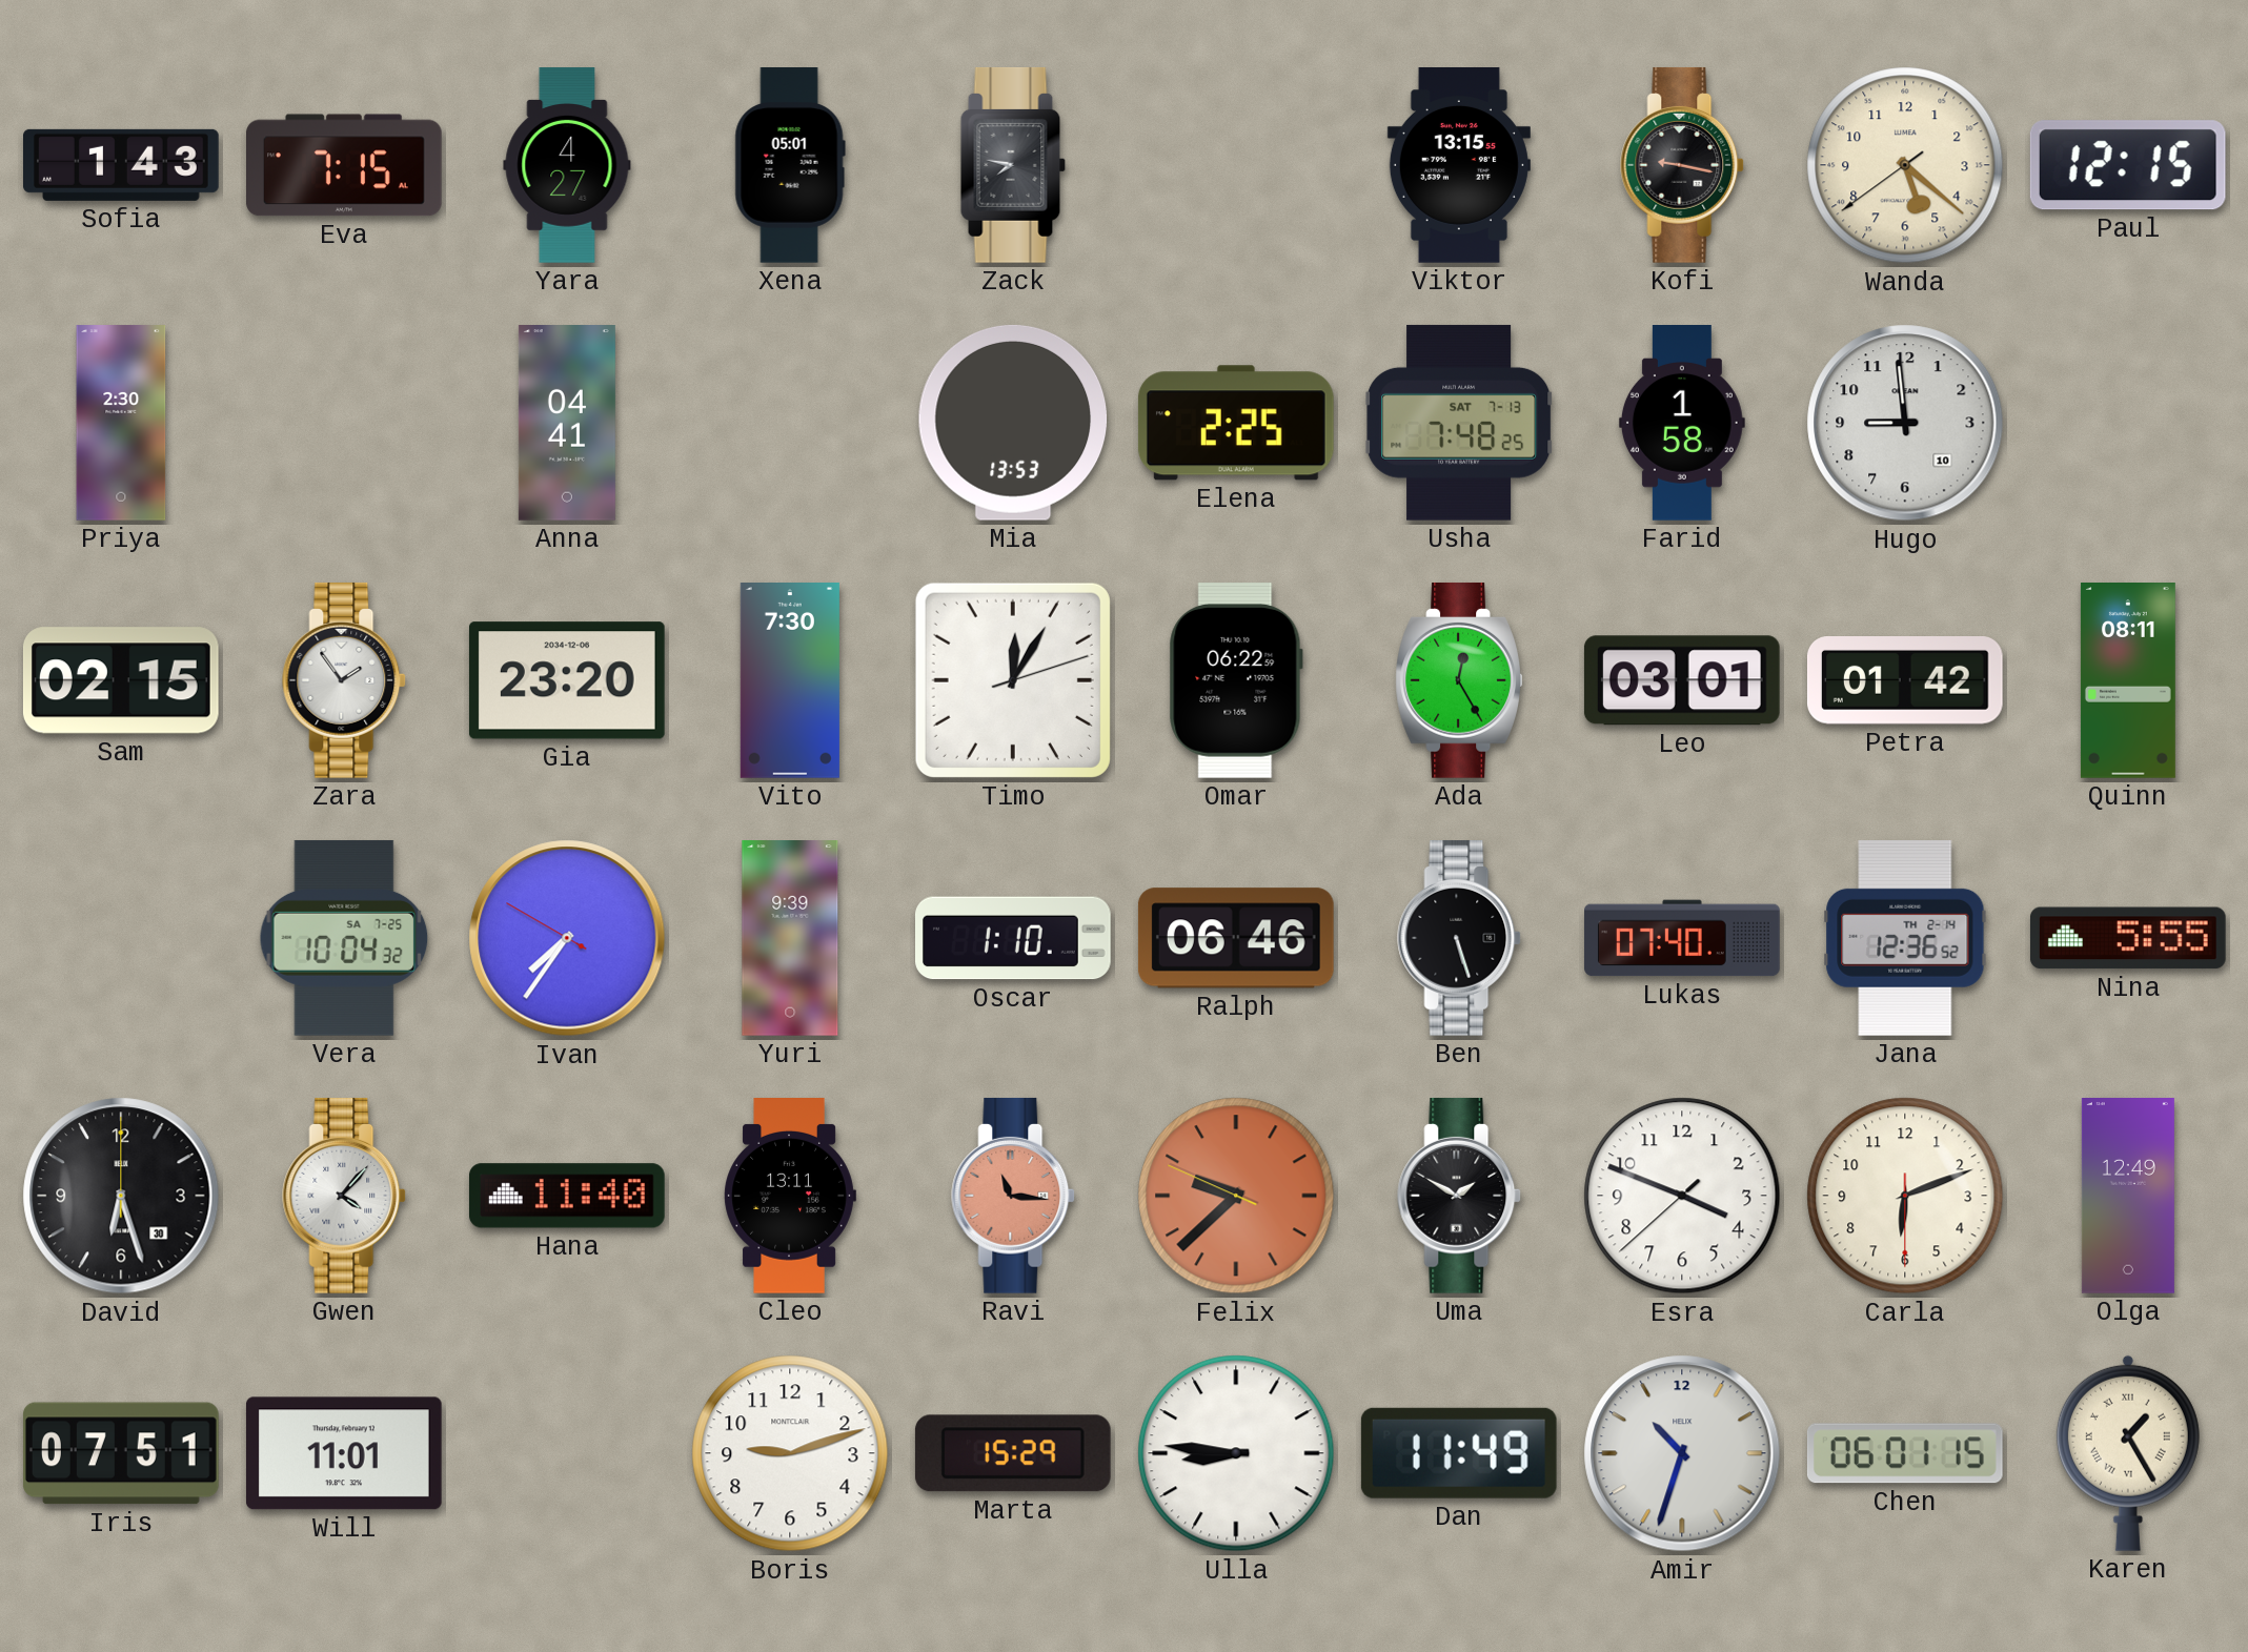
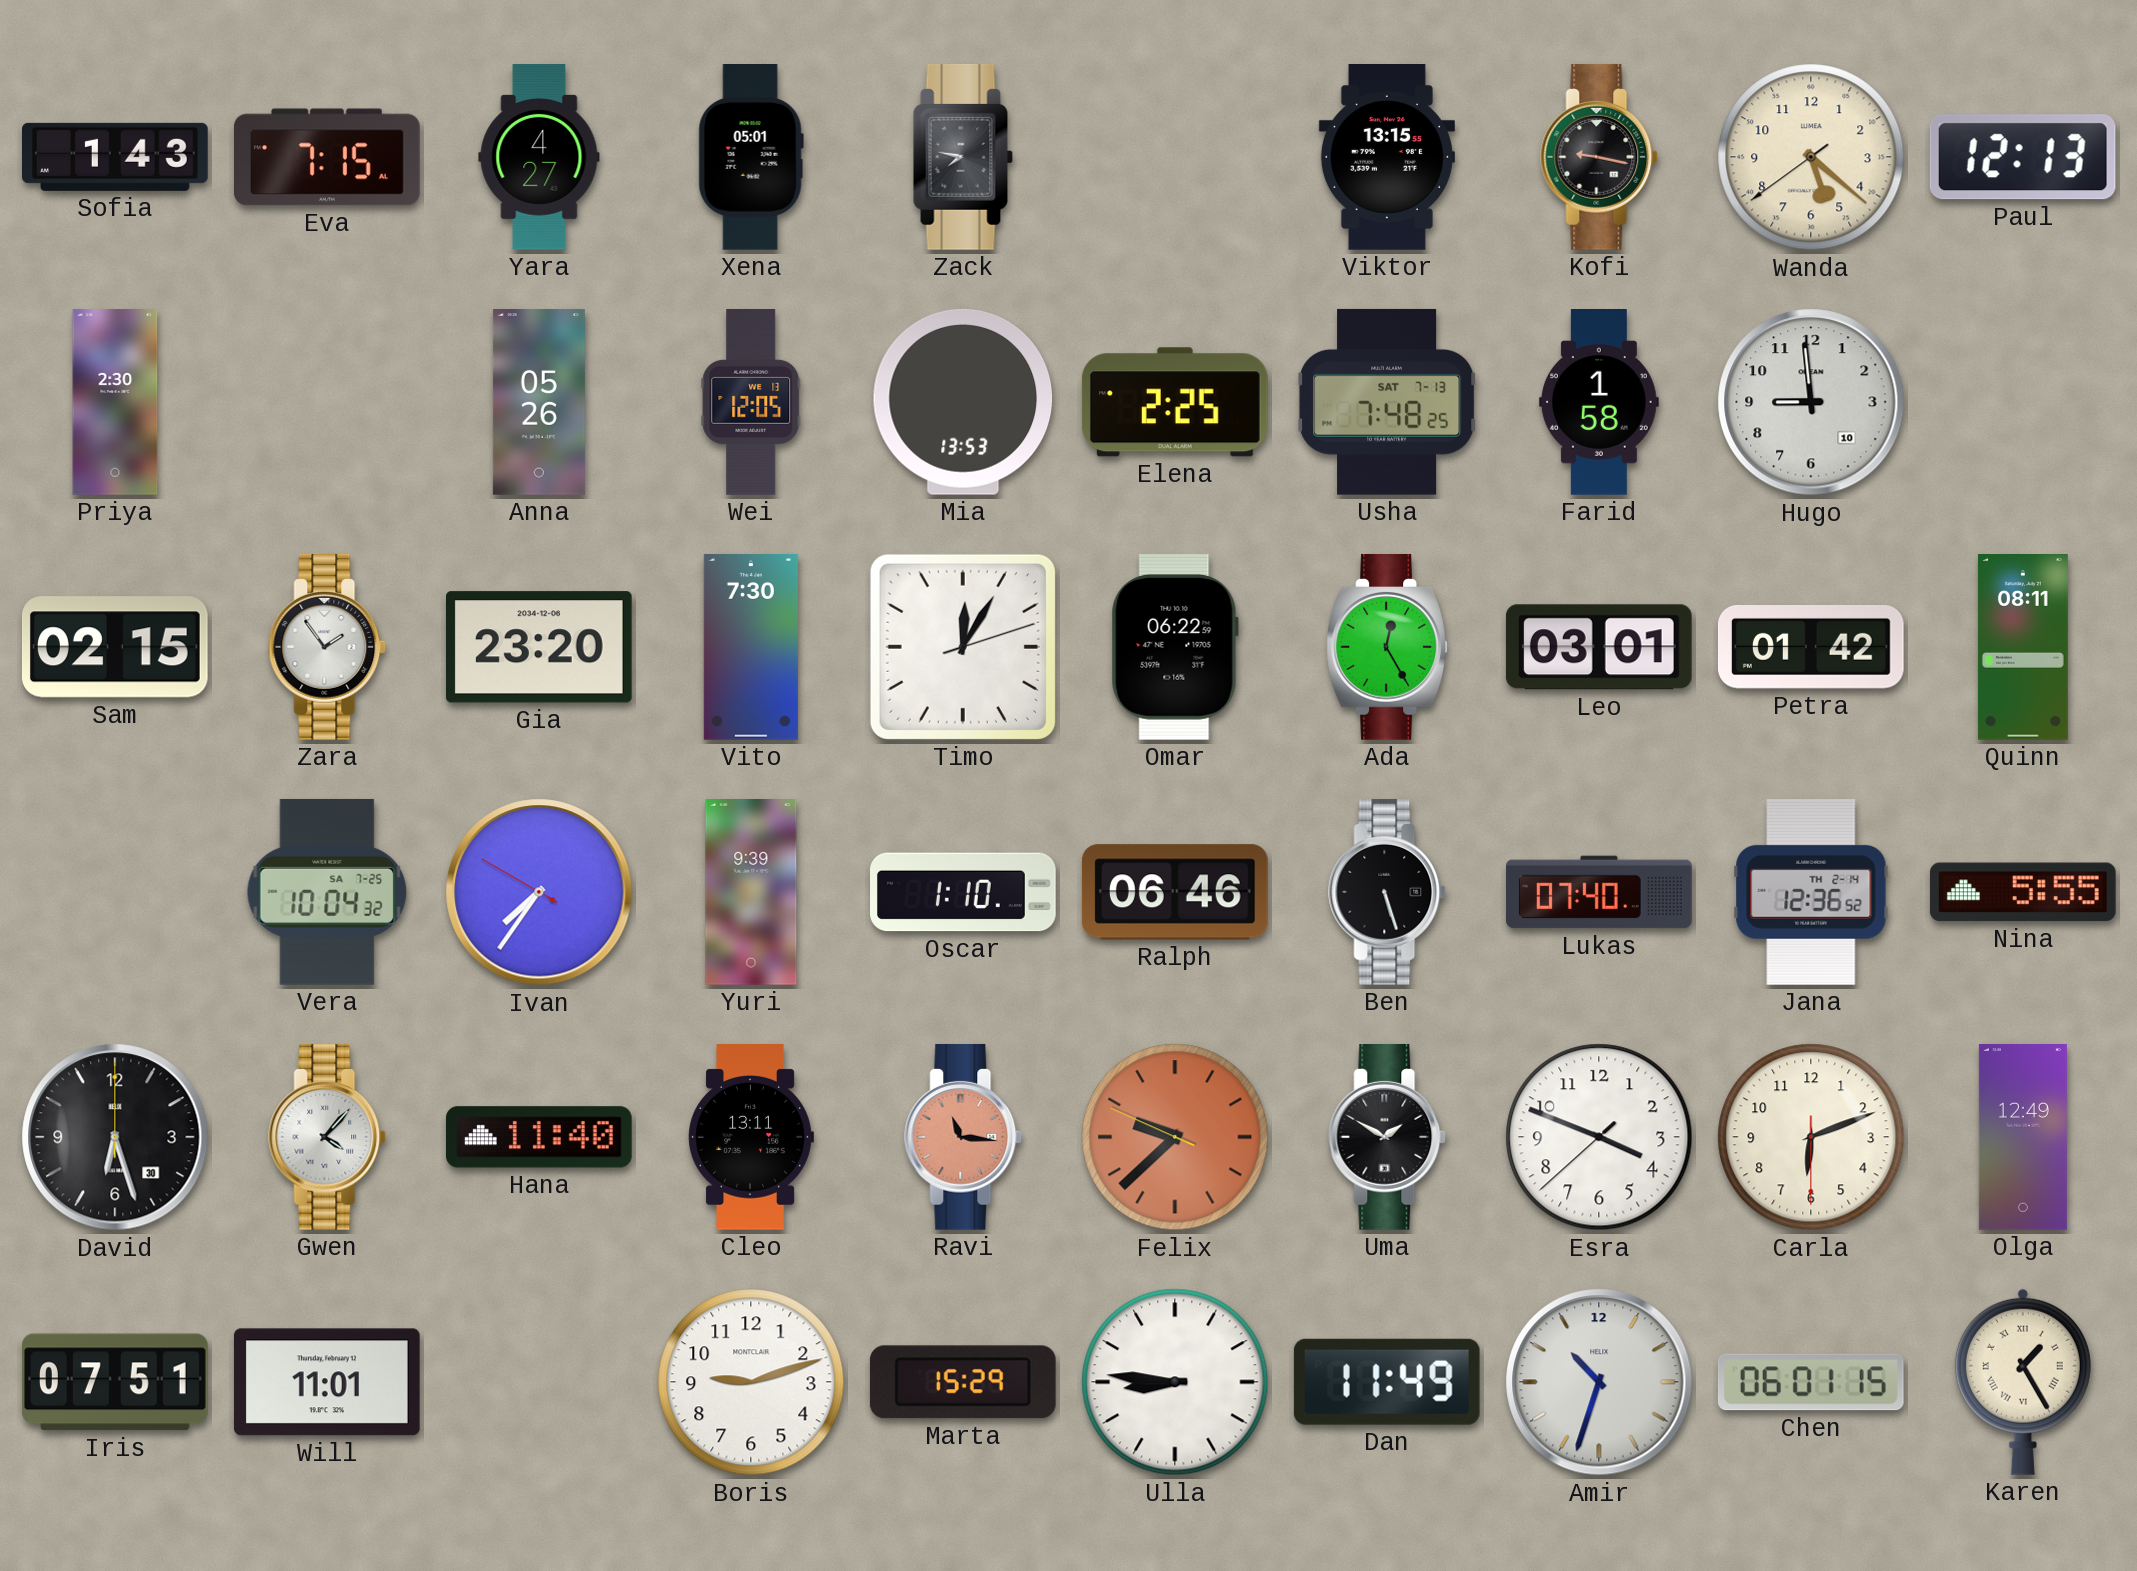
Paul: 12:15 -> 12:13
Anna: 04:41 -> 05:26
Wei: none -> 12:05
